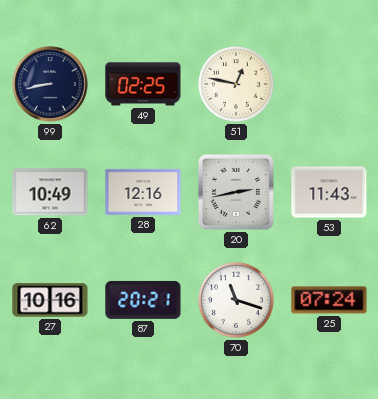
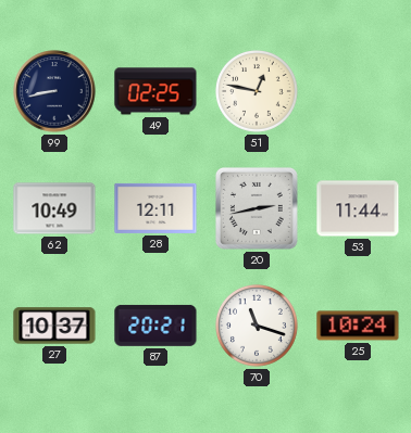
28: 12:16 -> 12:11
53: 11:43 -> 11:44
27: 10:16 -> 10:37
25: 07:24 -> 10:24
